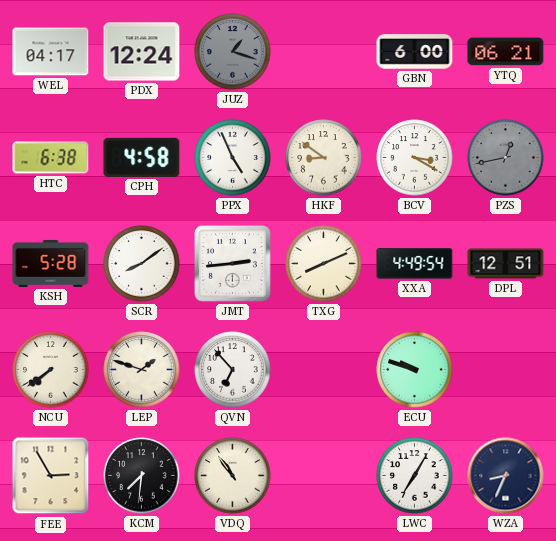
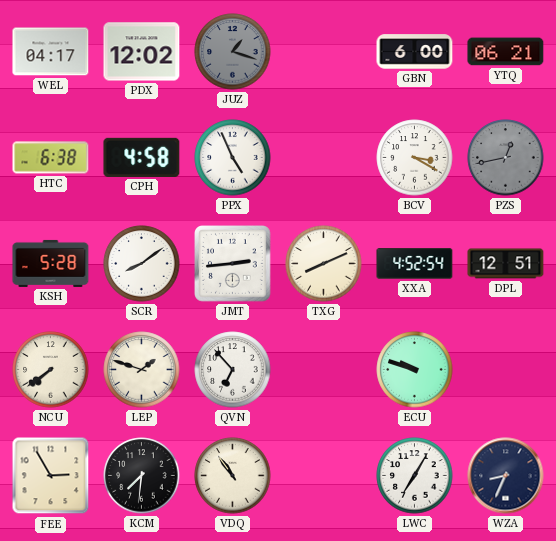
PDX: 12:24 -> 12:02
HKF: 8:51 -> none
XXA: 4:49 -> 4:52
